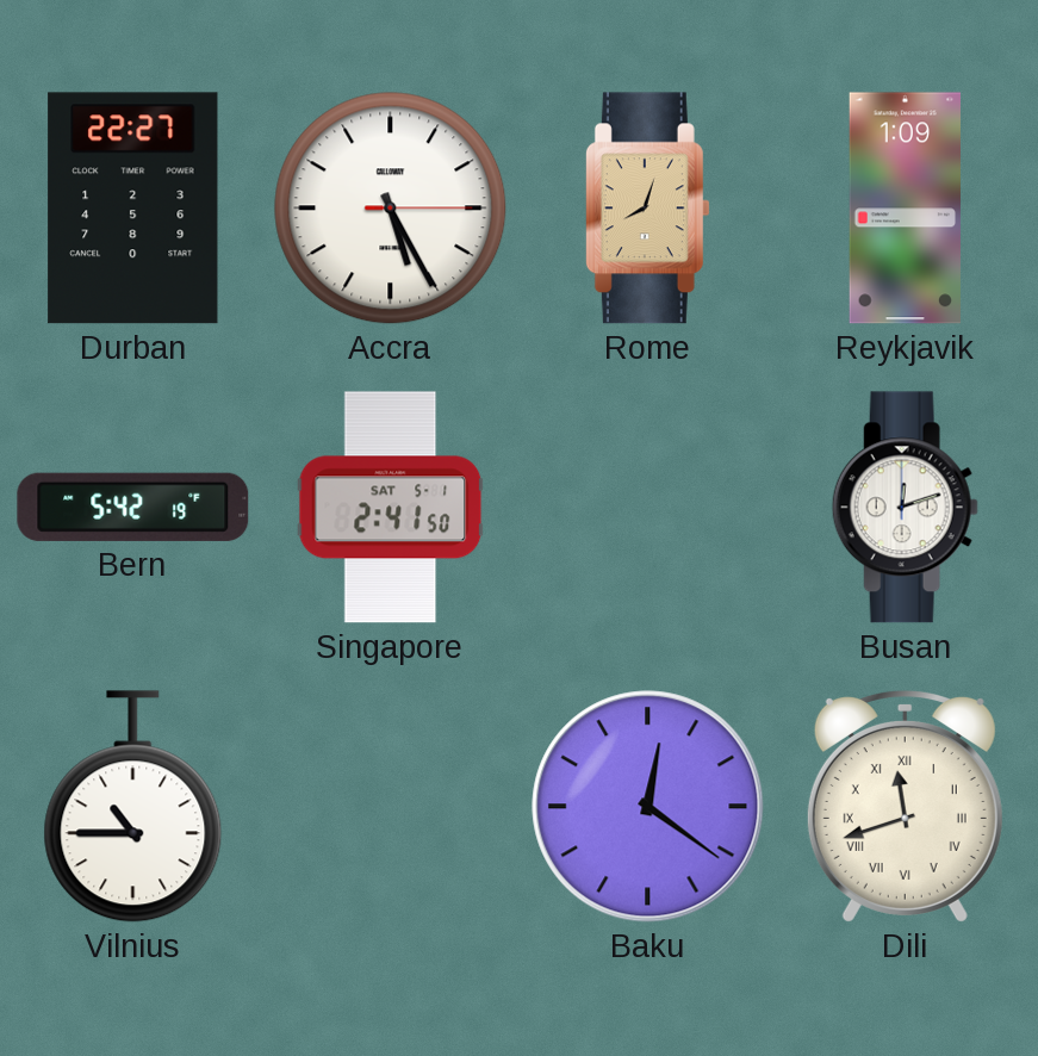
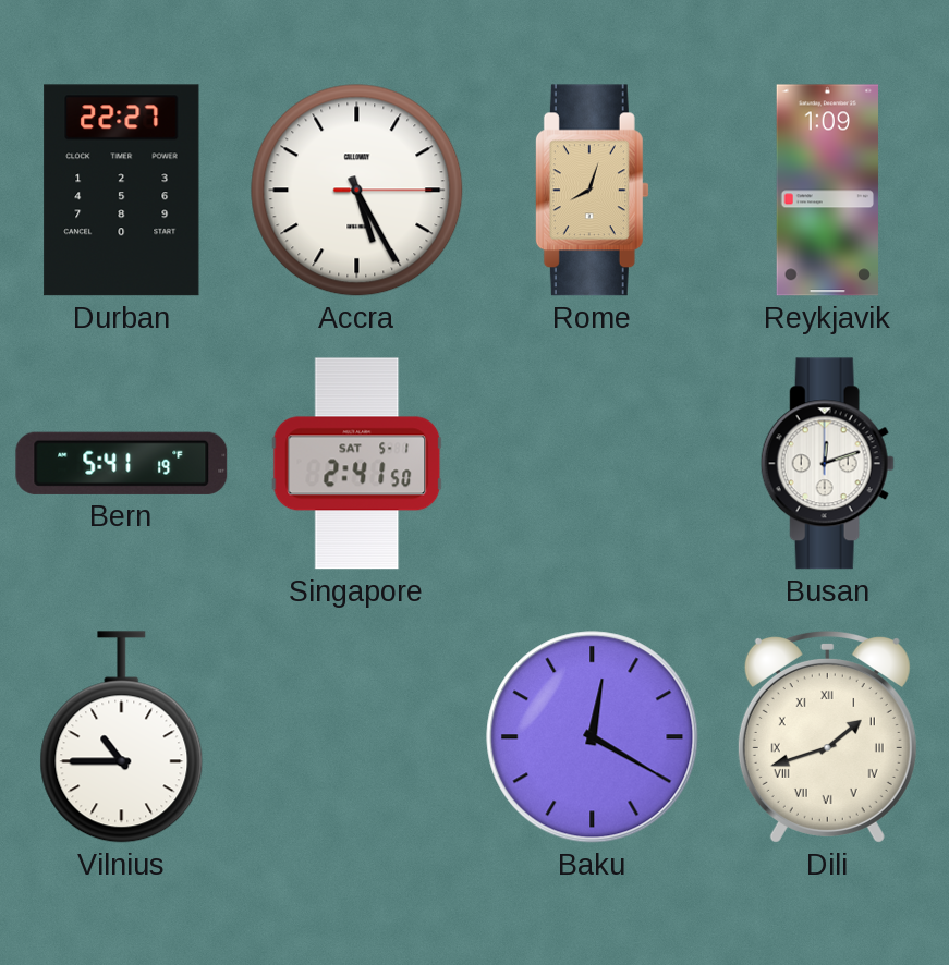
Bern: 5:42 -> 5:41
Baku: 12:21 -> 12:20
Dili: 11:42 -> 1:42
